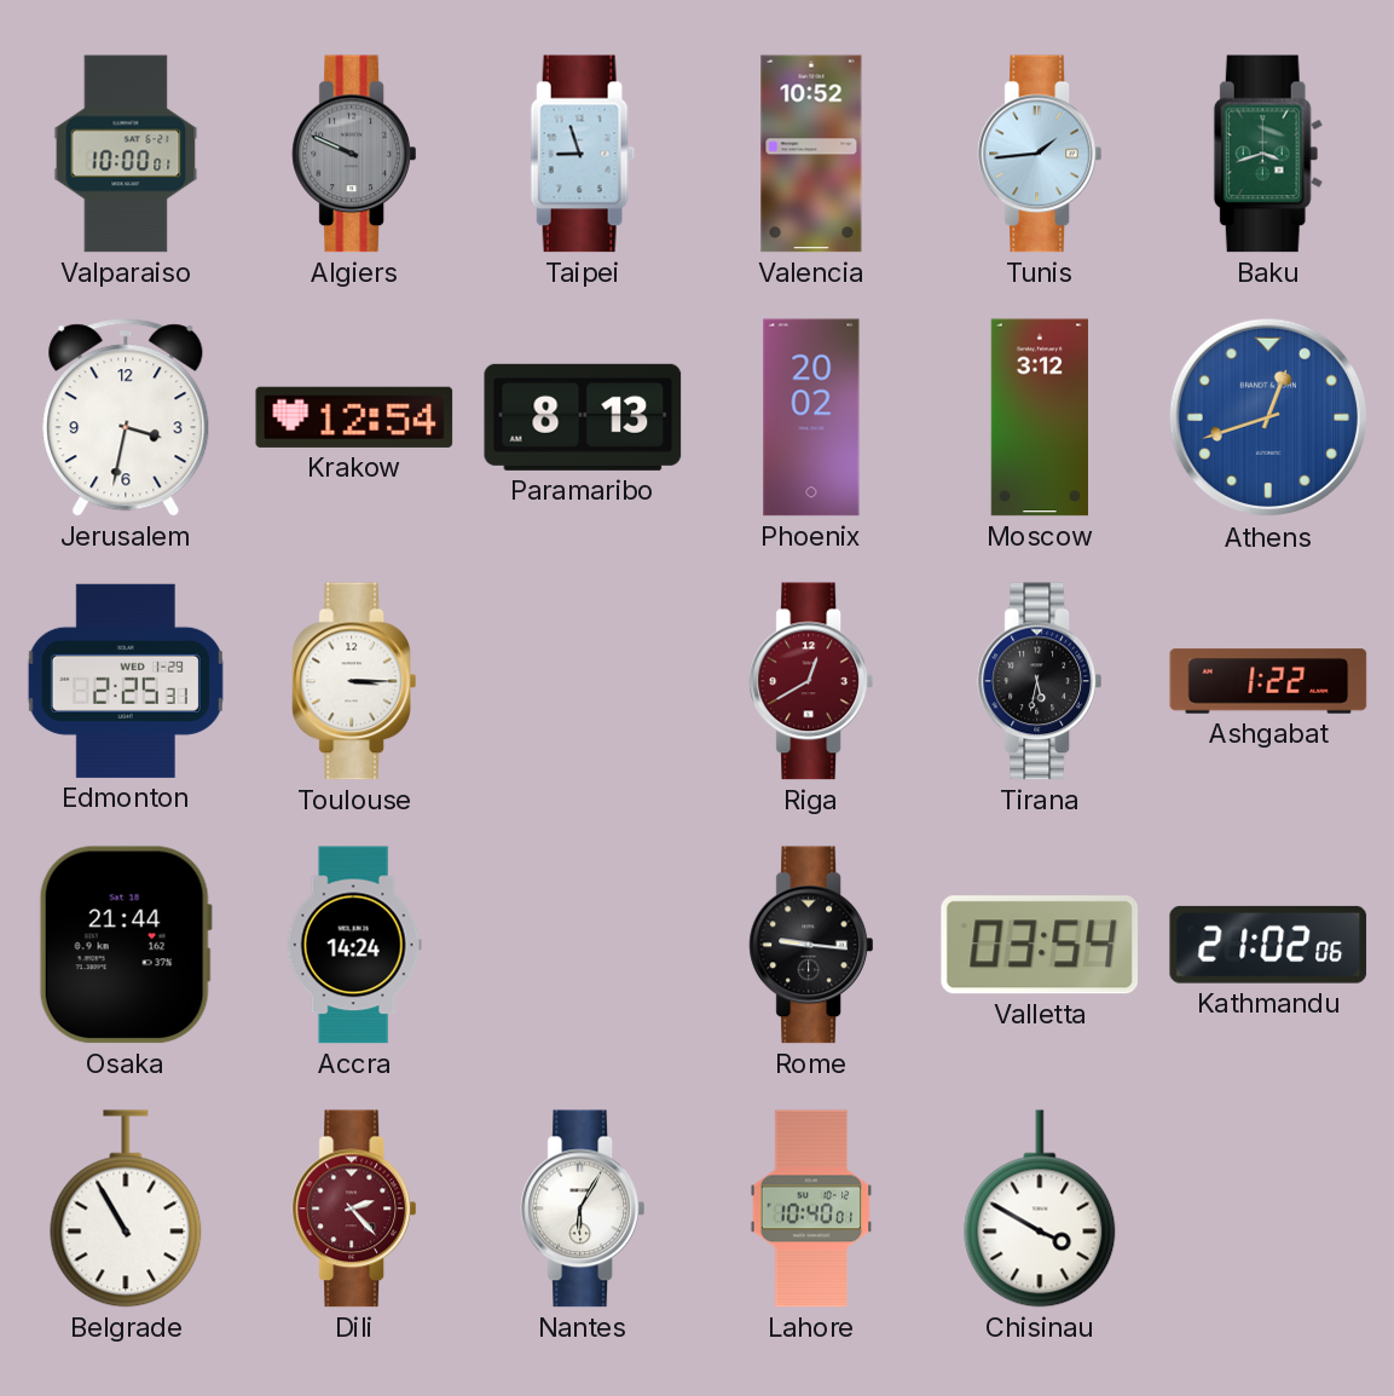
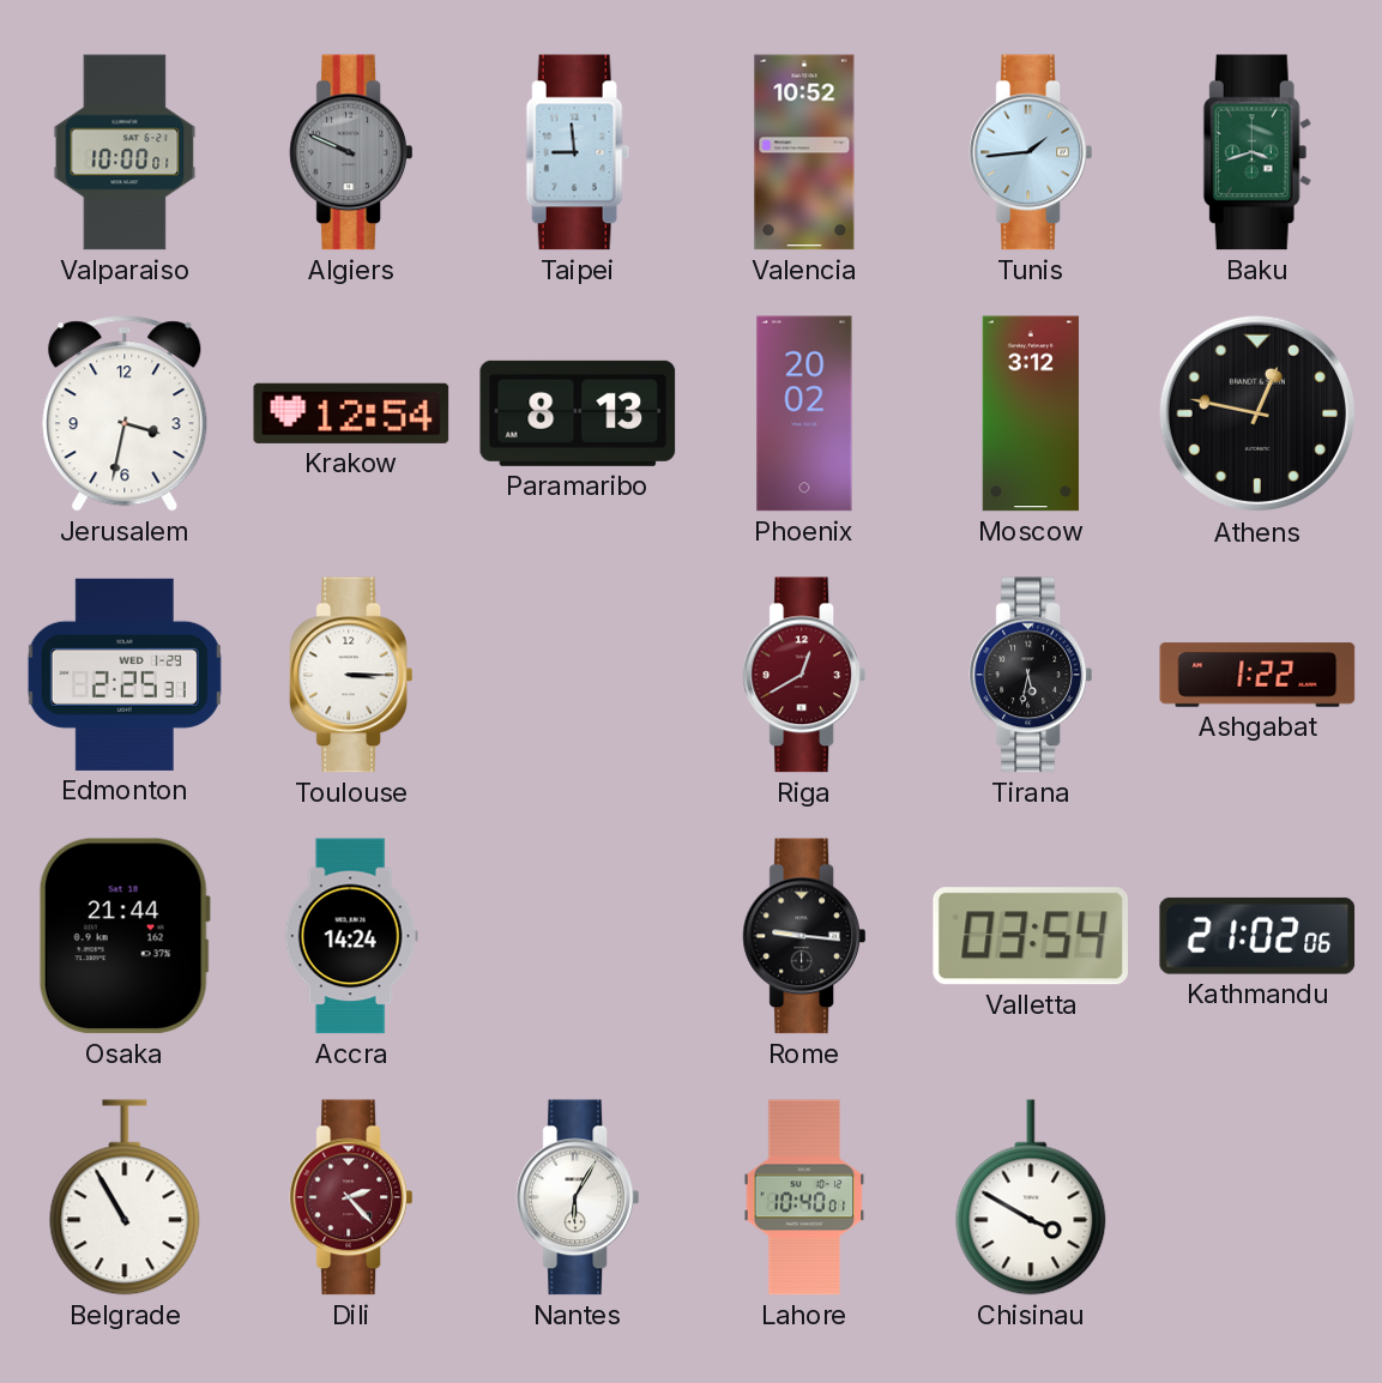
Taipei: 8:57 -> 8:59
Athens: 12:42 -> 12:47
Athens dial: blue -> black
